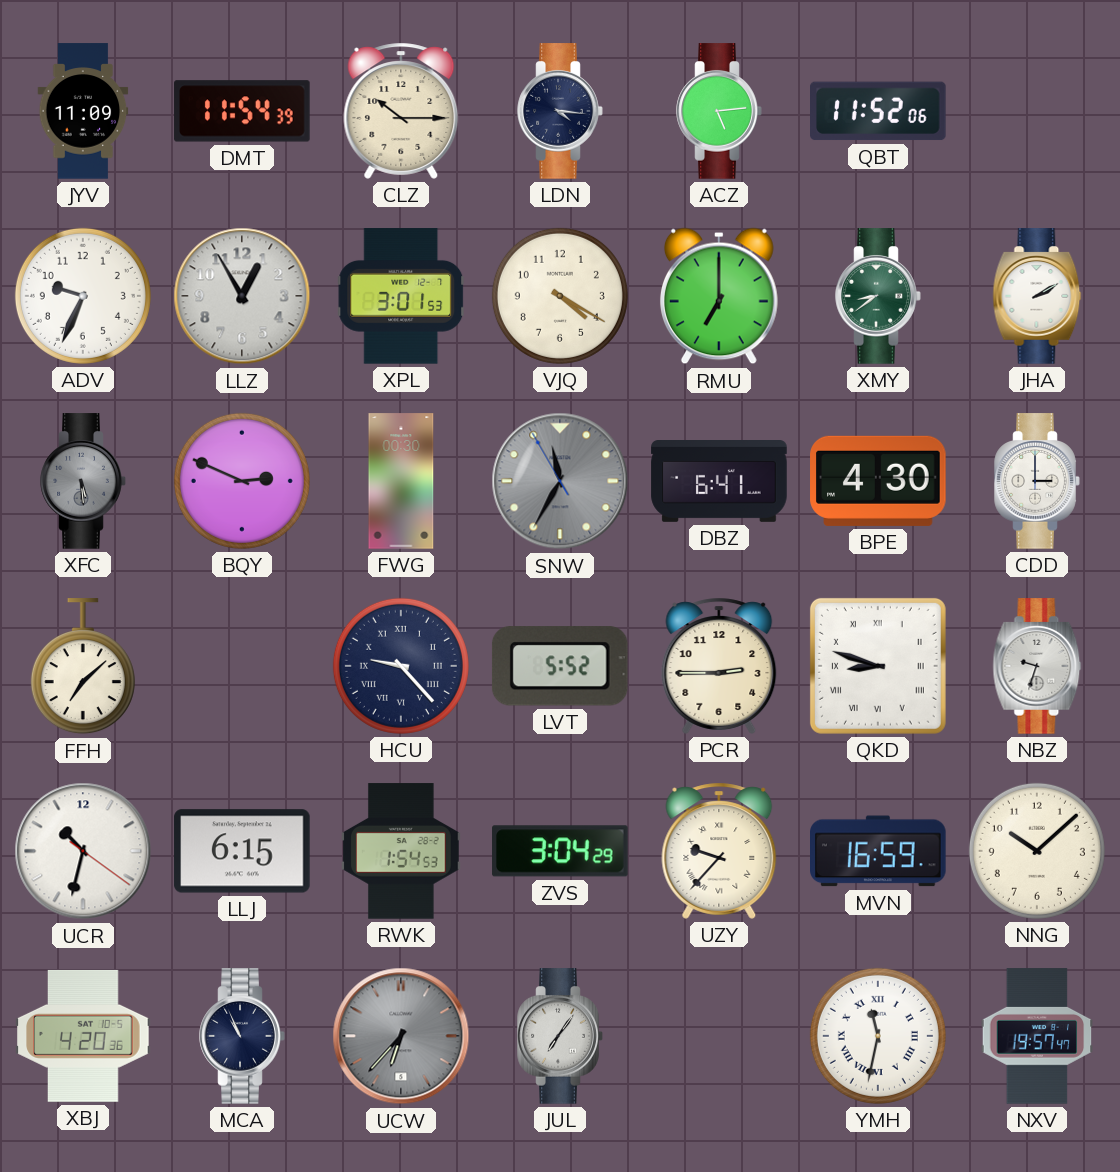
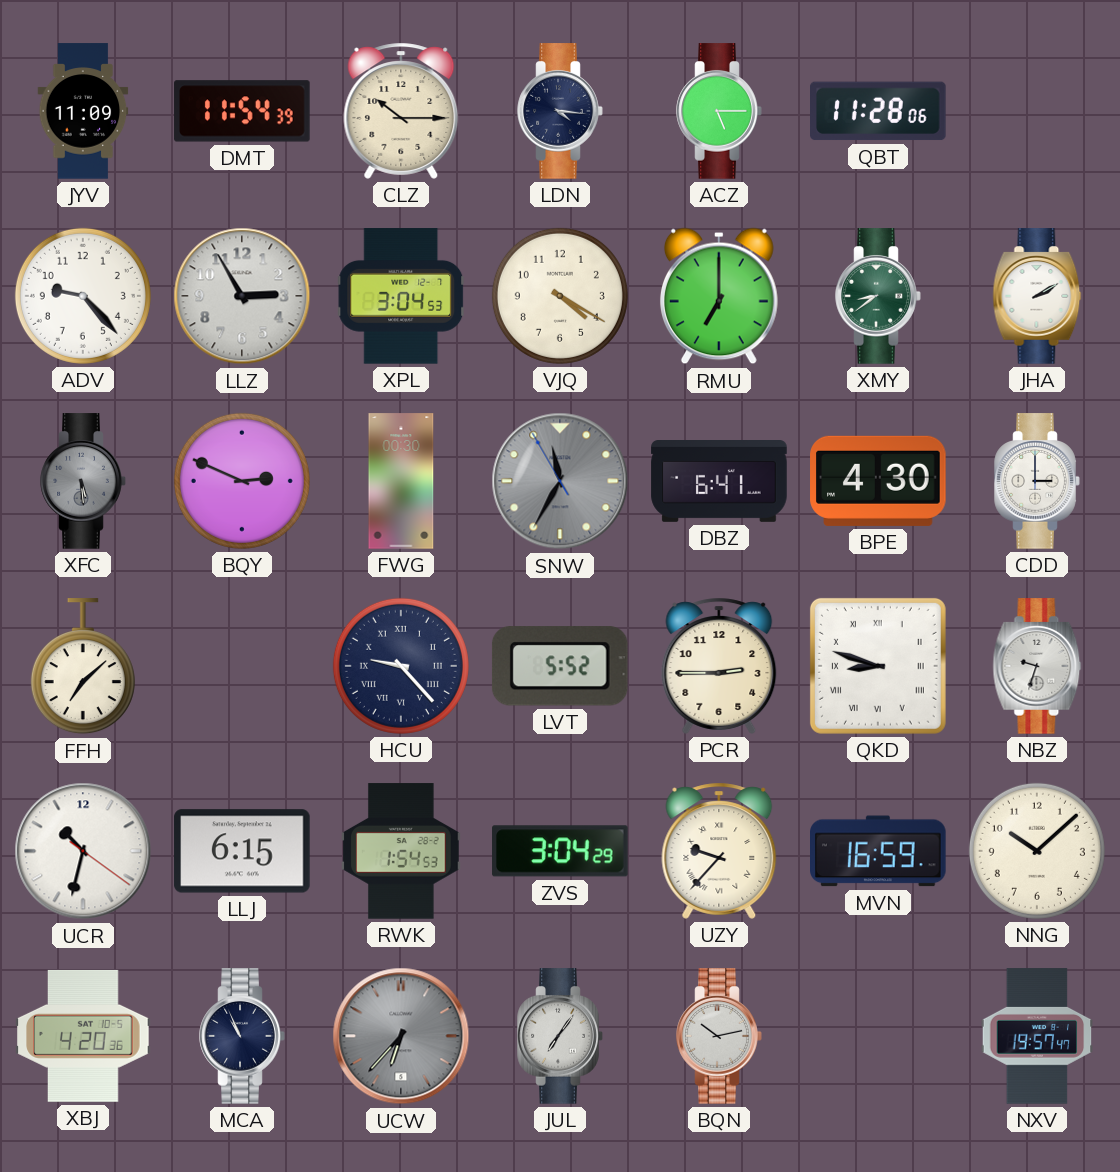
ACZ: 5:14 -> 5:15
QBT: 11:52 -> 11:28
ADV: 9:34 -> 9:23
LLZ: 12:55 -> 2:55
XPL: 3:01 -> 3:04
BQN: none -> 10:13
YMH: 11:32 -> none
